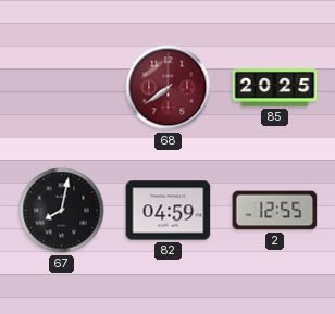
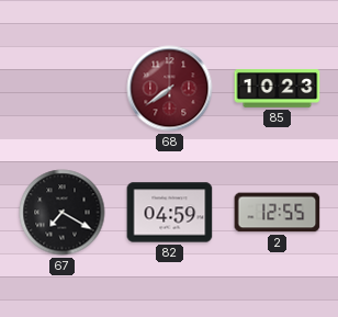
85: 20:25 -> 10:23
67: 8:02 -> 7:20
